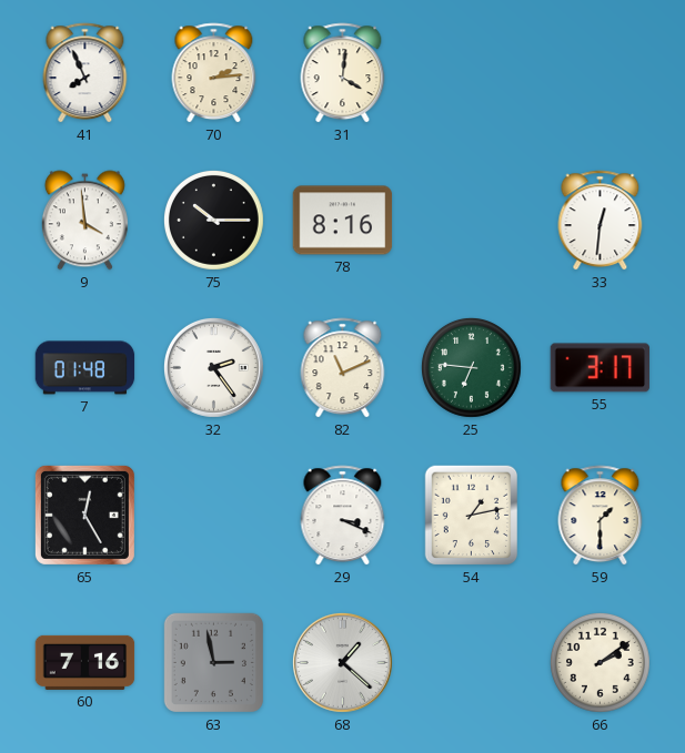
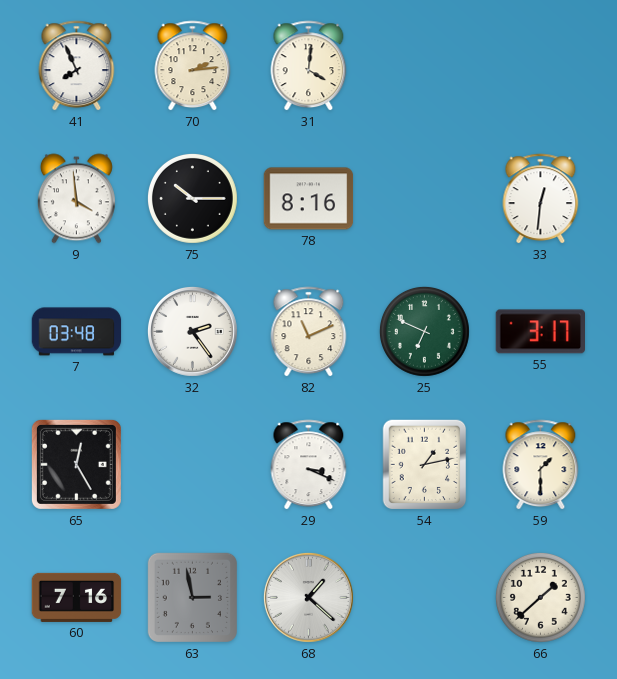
7: 01:48 -> 03:48
25: 6:46 -> 6:49
66: 2:09 -> 1:38
